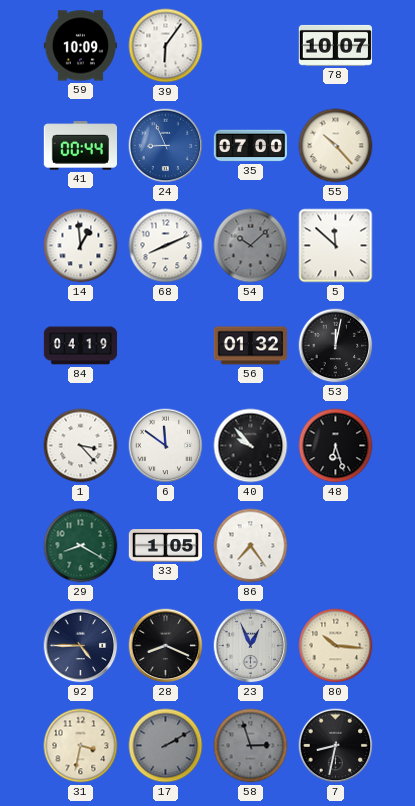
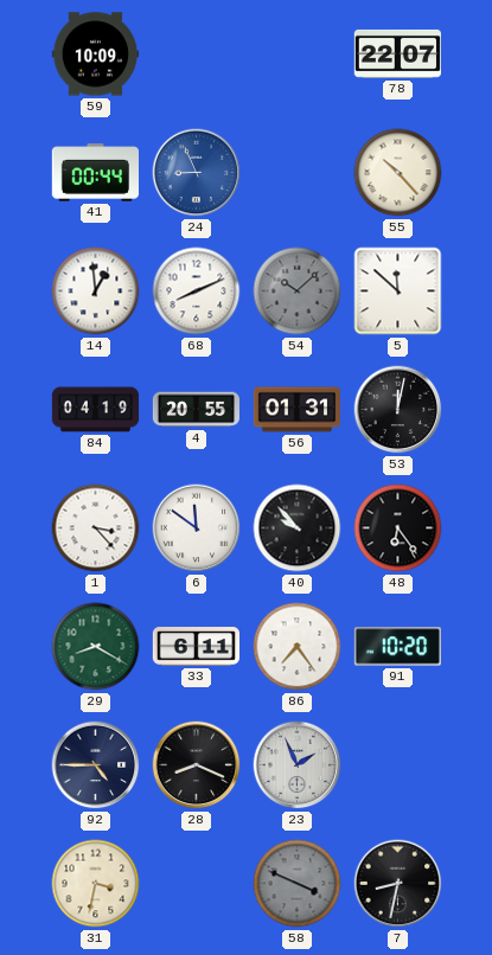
39: 6:06 -> none
78: 10:07 -> 22:07
35: 07:00 -> none
4: none -> 20:55
56: 01:32 -> 01:31
48: 6:27 -> 6:24
33: 1:05 -> 6:11
91: none -> 10:20
23: 12:56 -> 1:56
80: 10:16 -> none
17: 2:10 -> none
58: 2:57 -> 3:49
